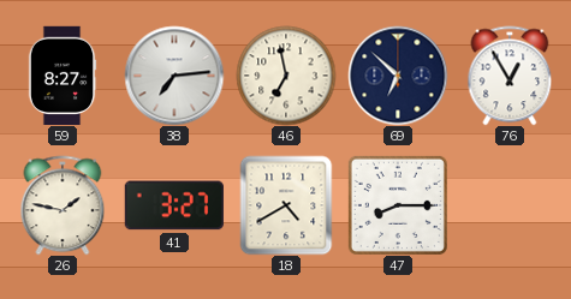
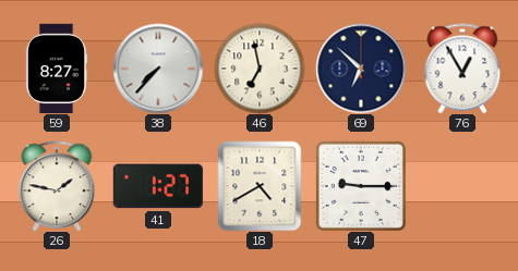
38: 7:14 -> 7:37
41: 3:27 -> 1:27
47: 8:15 -> 9:15
